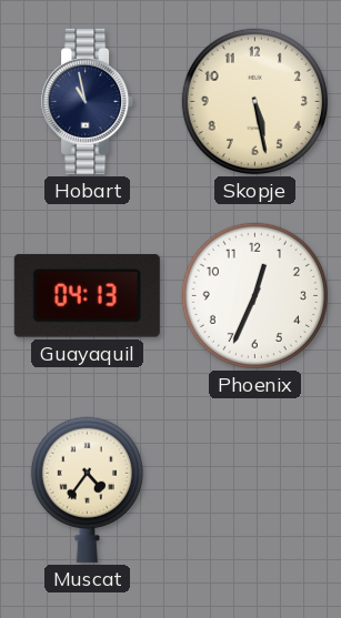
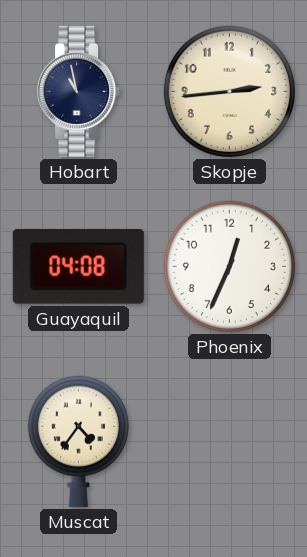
Skopje: 5:28 -> 2:44
Guayaquil: 04:13 -> 04:08
